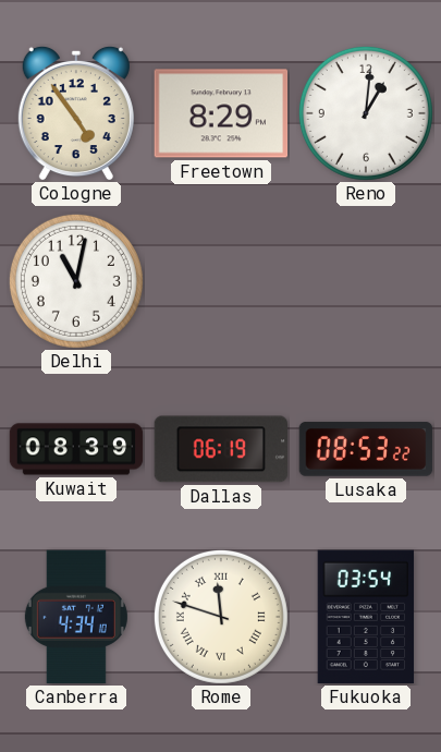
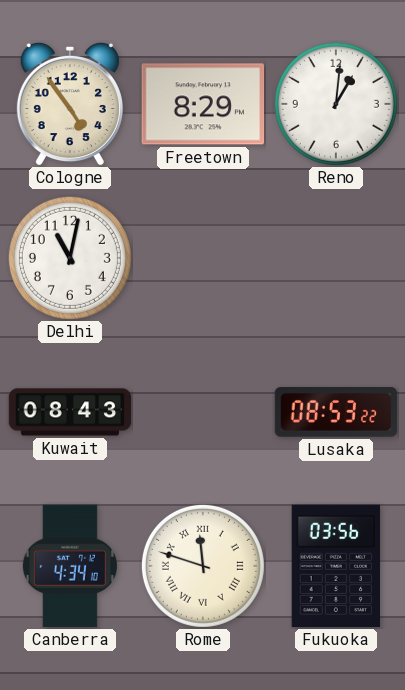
Kuwait: 08:39 -> 08:43
Dallas: 06:19 -> none
Fukuoka: 03:54 -> 03:56
